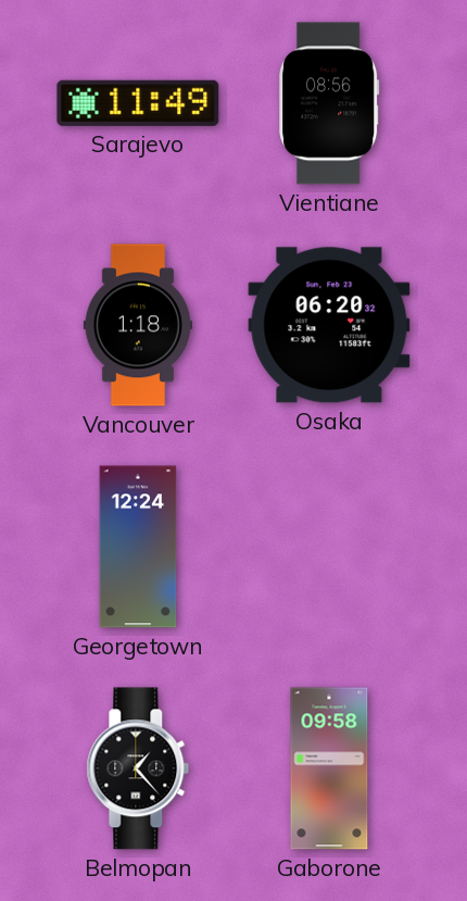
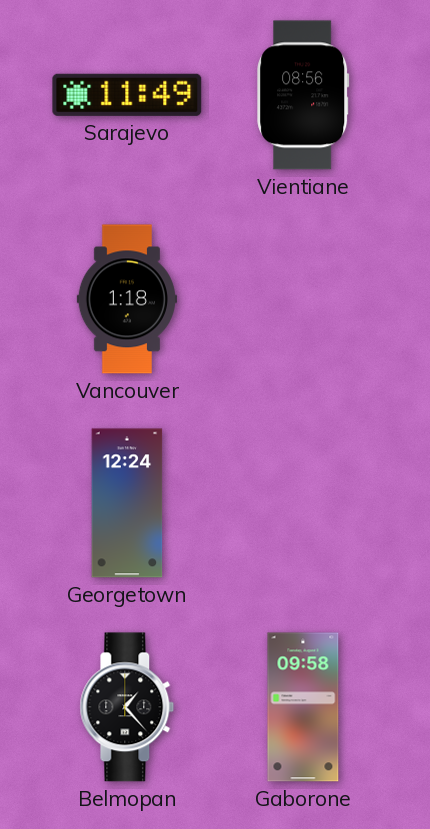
Osaka: 06:20 -> none
